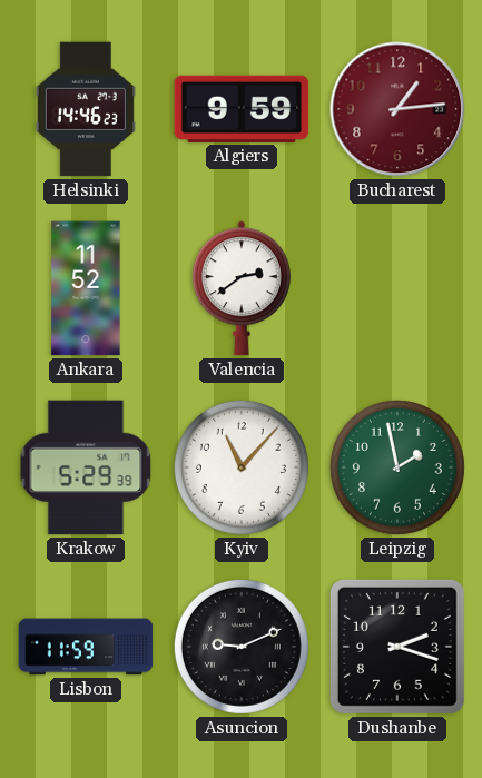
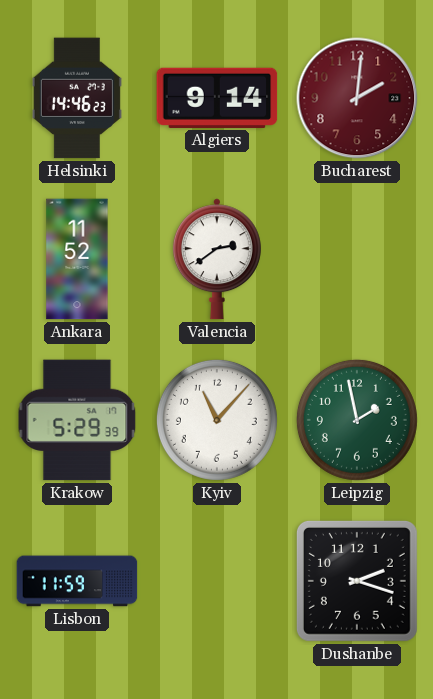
Algiers: 9:59 -> 9:14
Bucharest: 1:14 -> 2:01
Asuncion: 9:11 -> none
